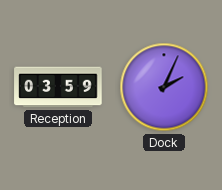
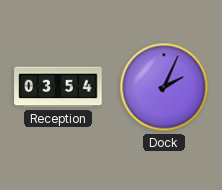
Reception: 03:59 -> 03:54
